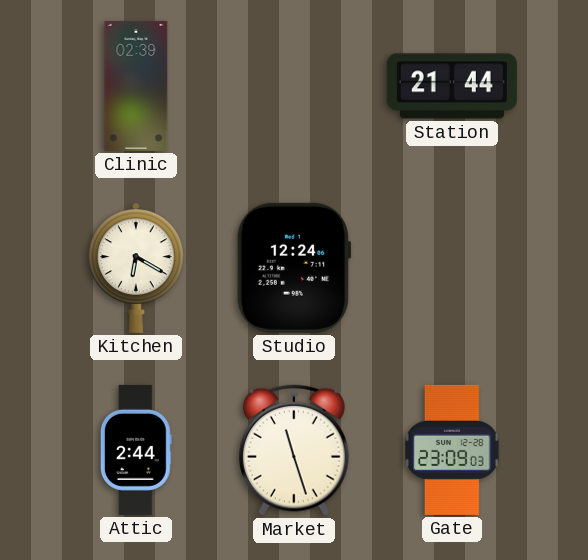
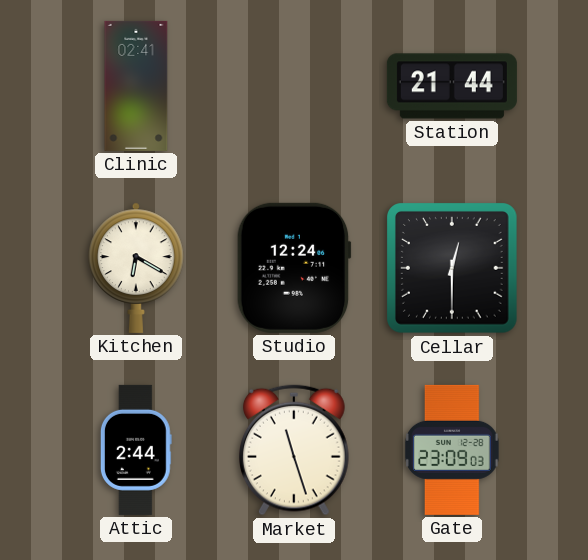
Clinic: 02:39 -> 02:41
Cellar: none -> 12:30
